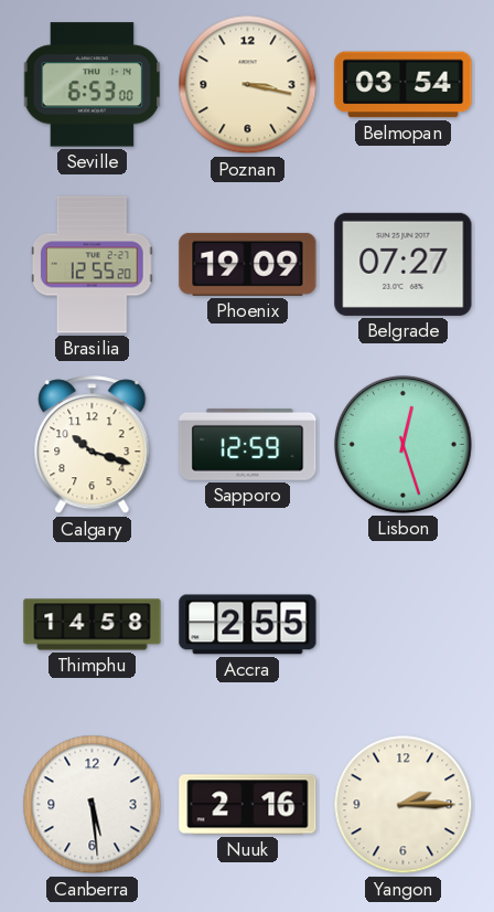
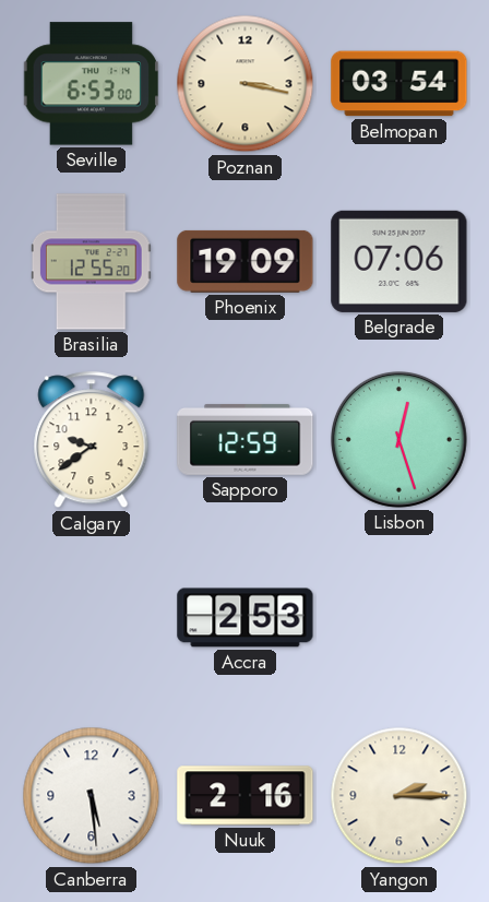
Belgrade: 07:27 -> 07:06
Calgary: 10:18 -> 9:39
Thimphu: 14:58 -> none
Accra: 2:55 -> 2:53
